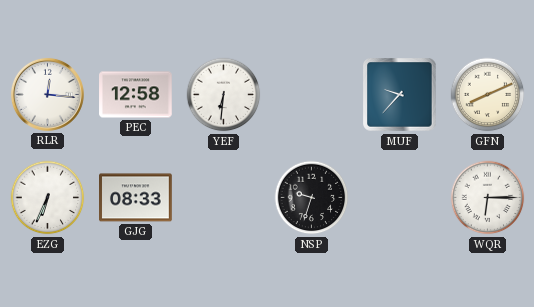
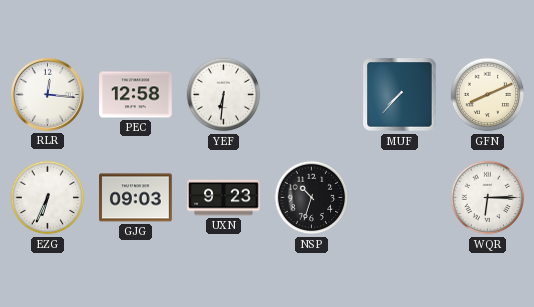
MUF: 9:37 -> 7:37
GJG: 08:33 -> 09:03
UXN: none -> 9:23
NSP: 9:33 -> 10:33
